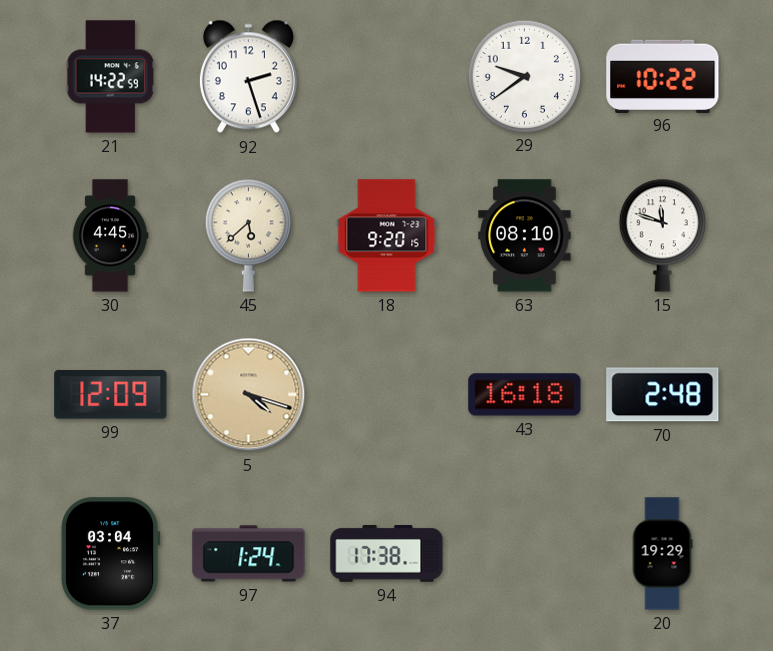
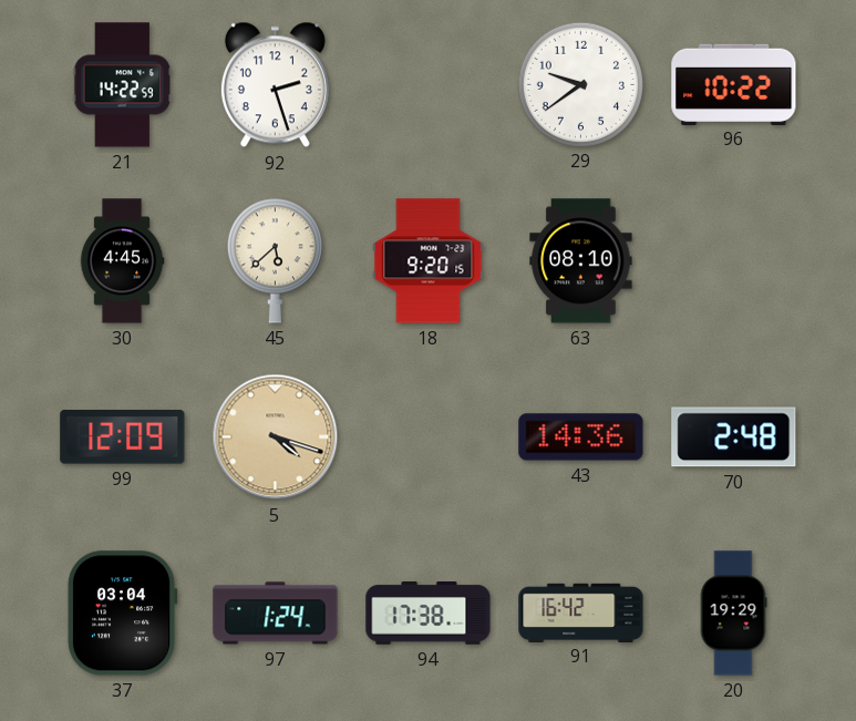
15: 11:48 -> none
43: 16:18 -> 14:36
91: none -> 16:42
